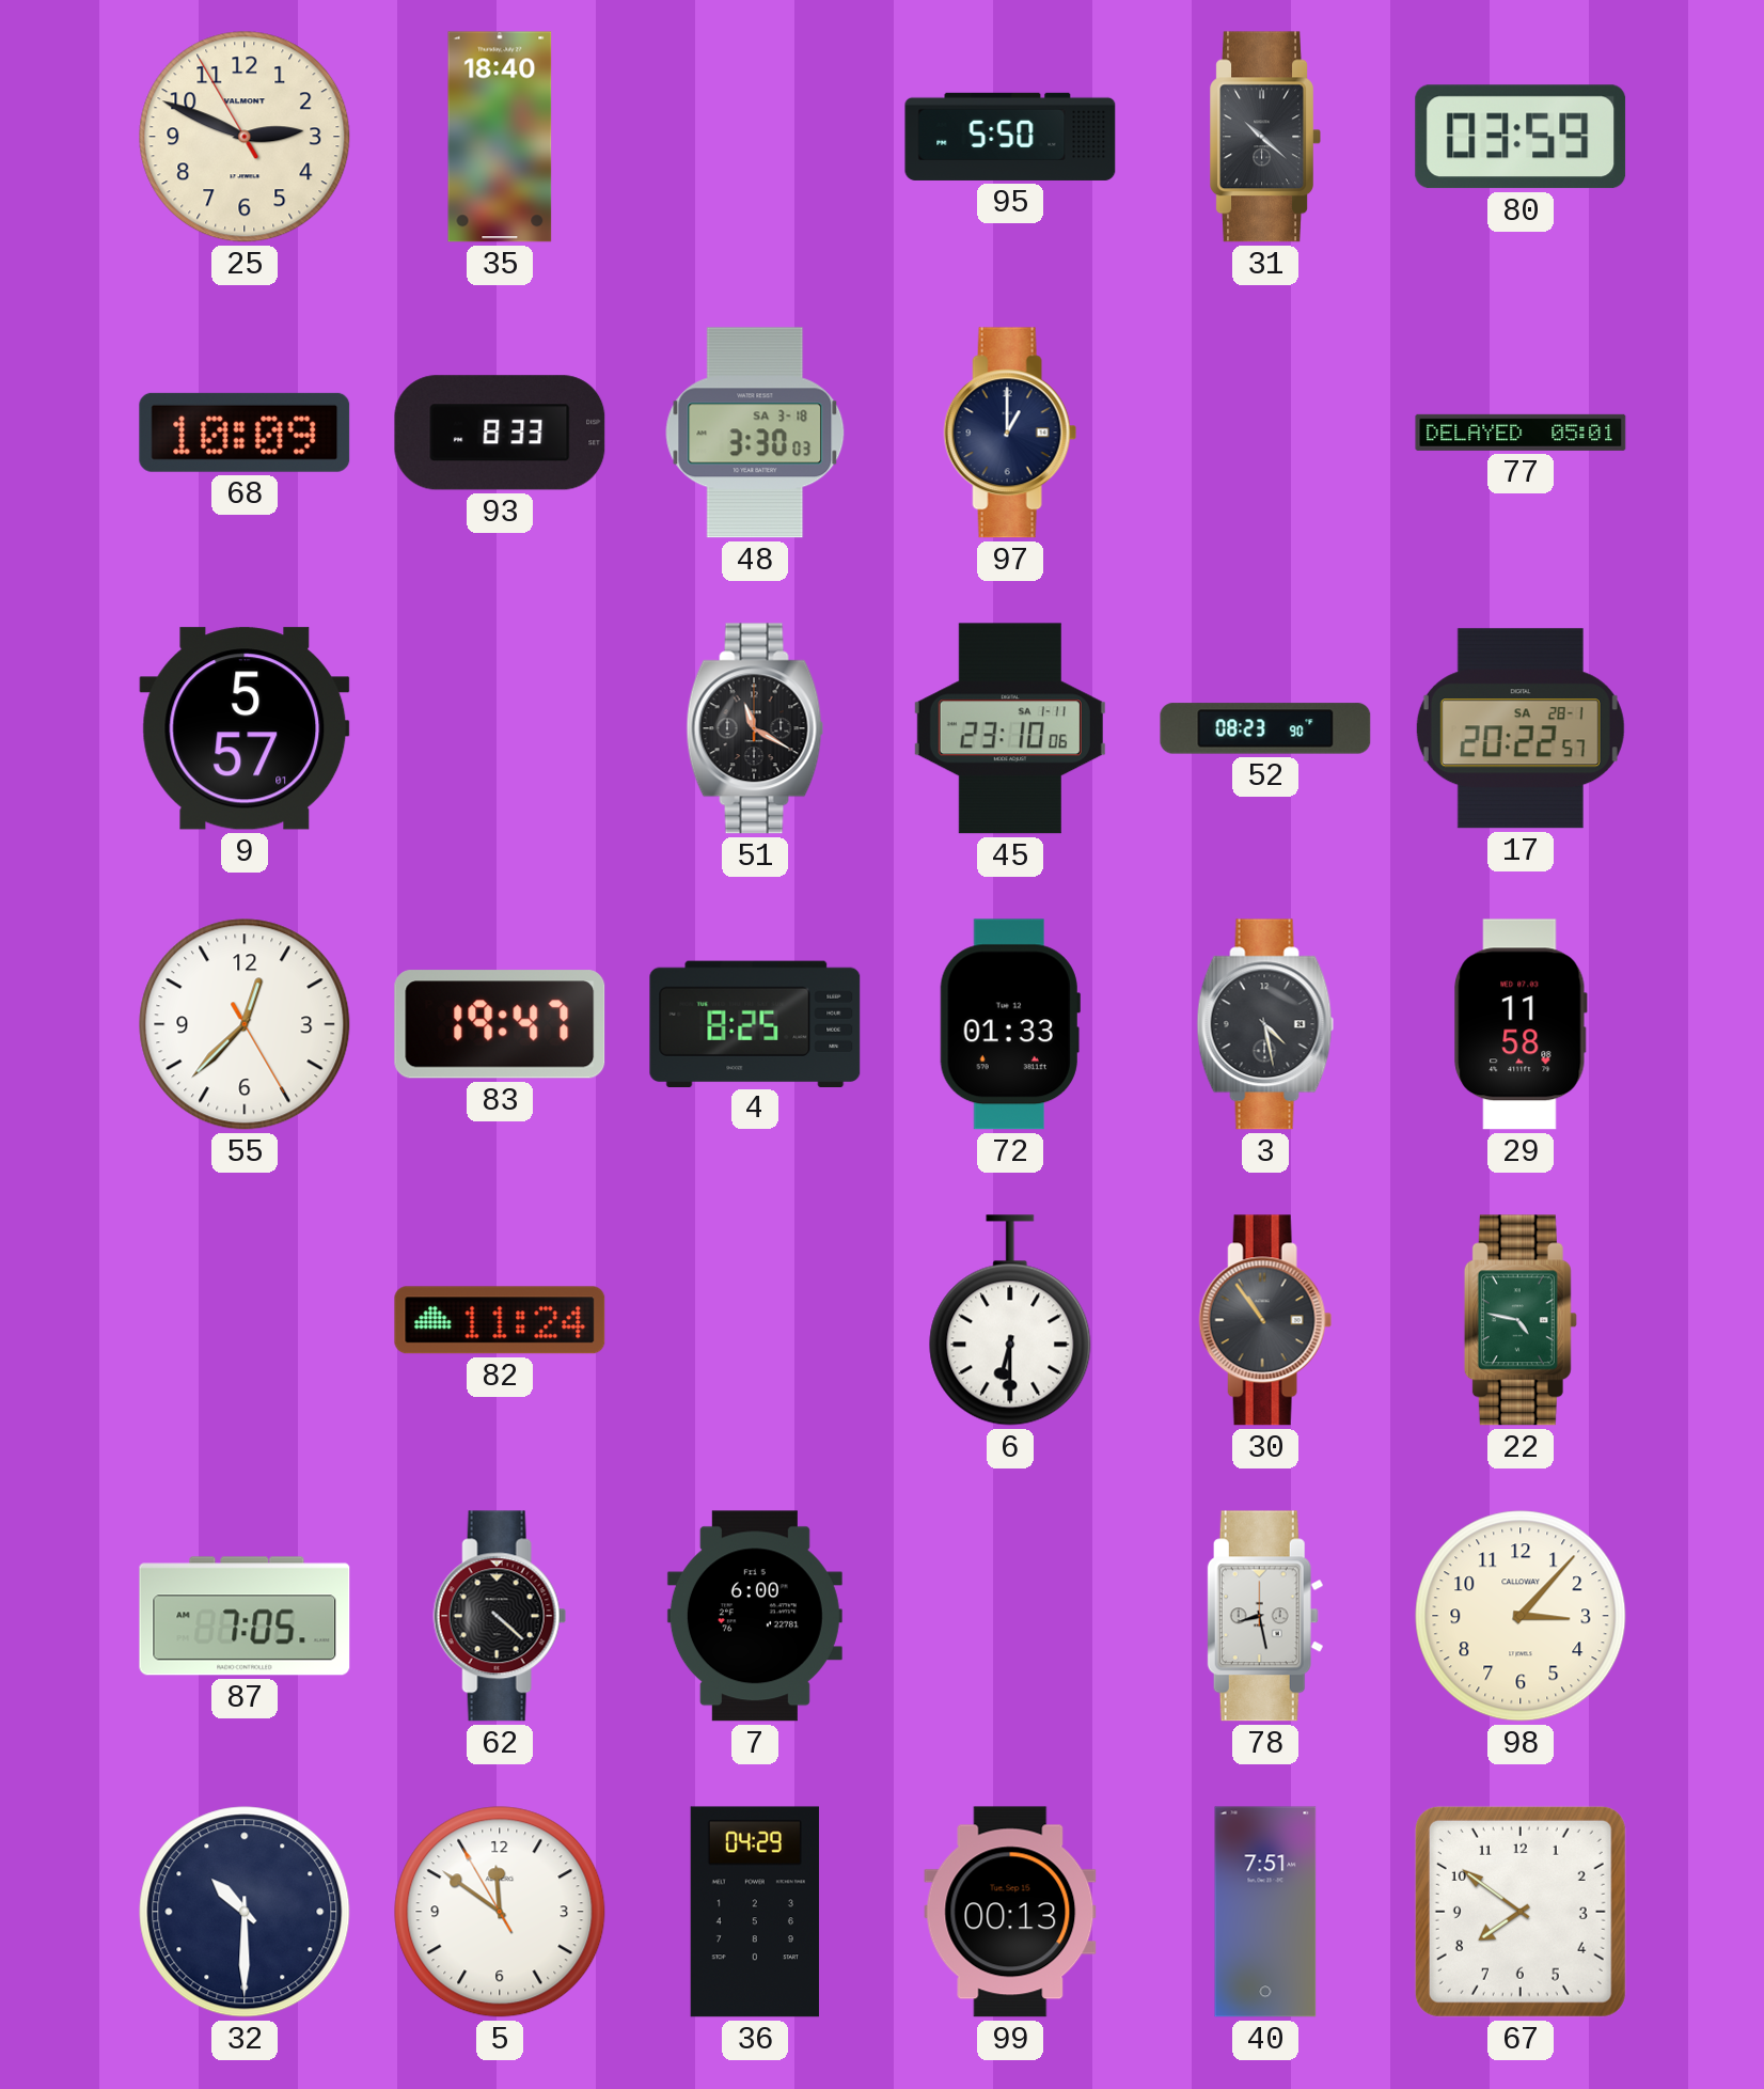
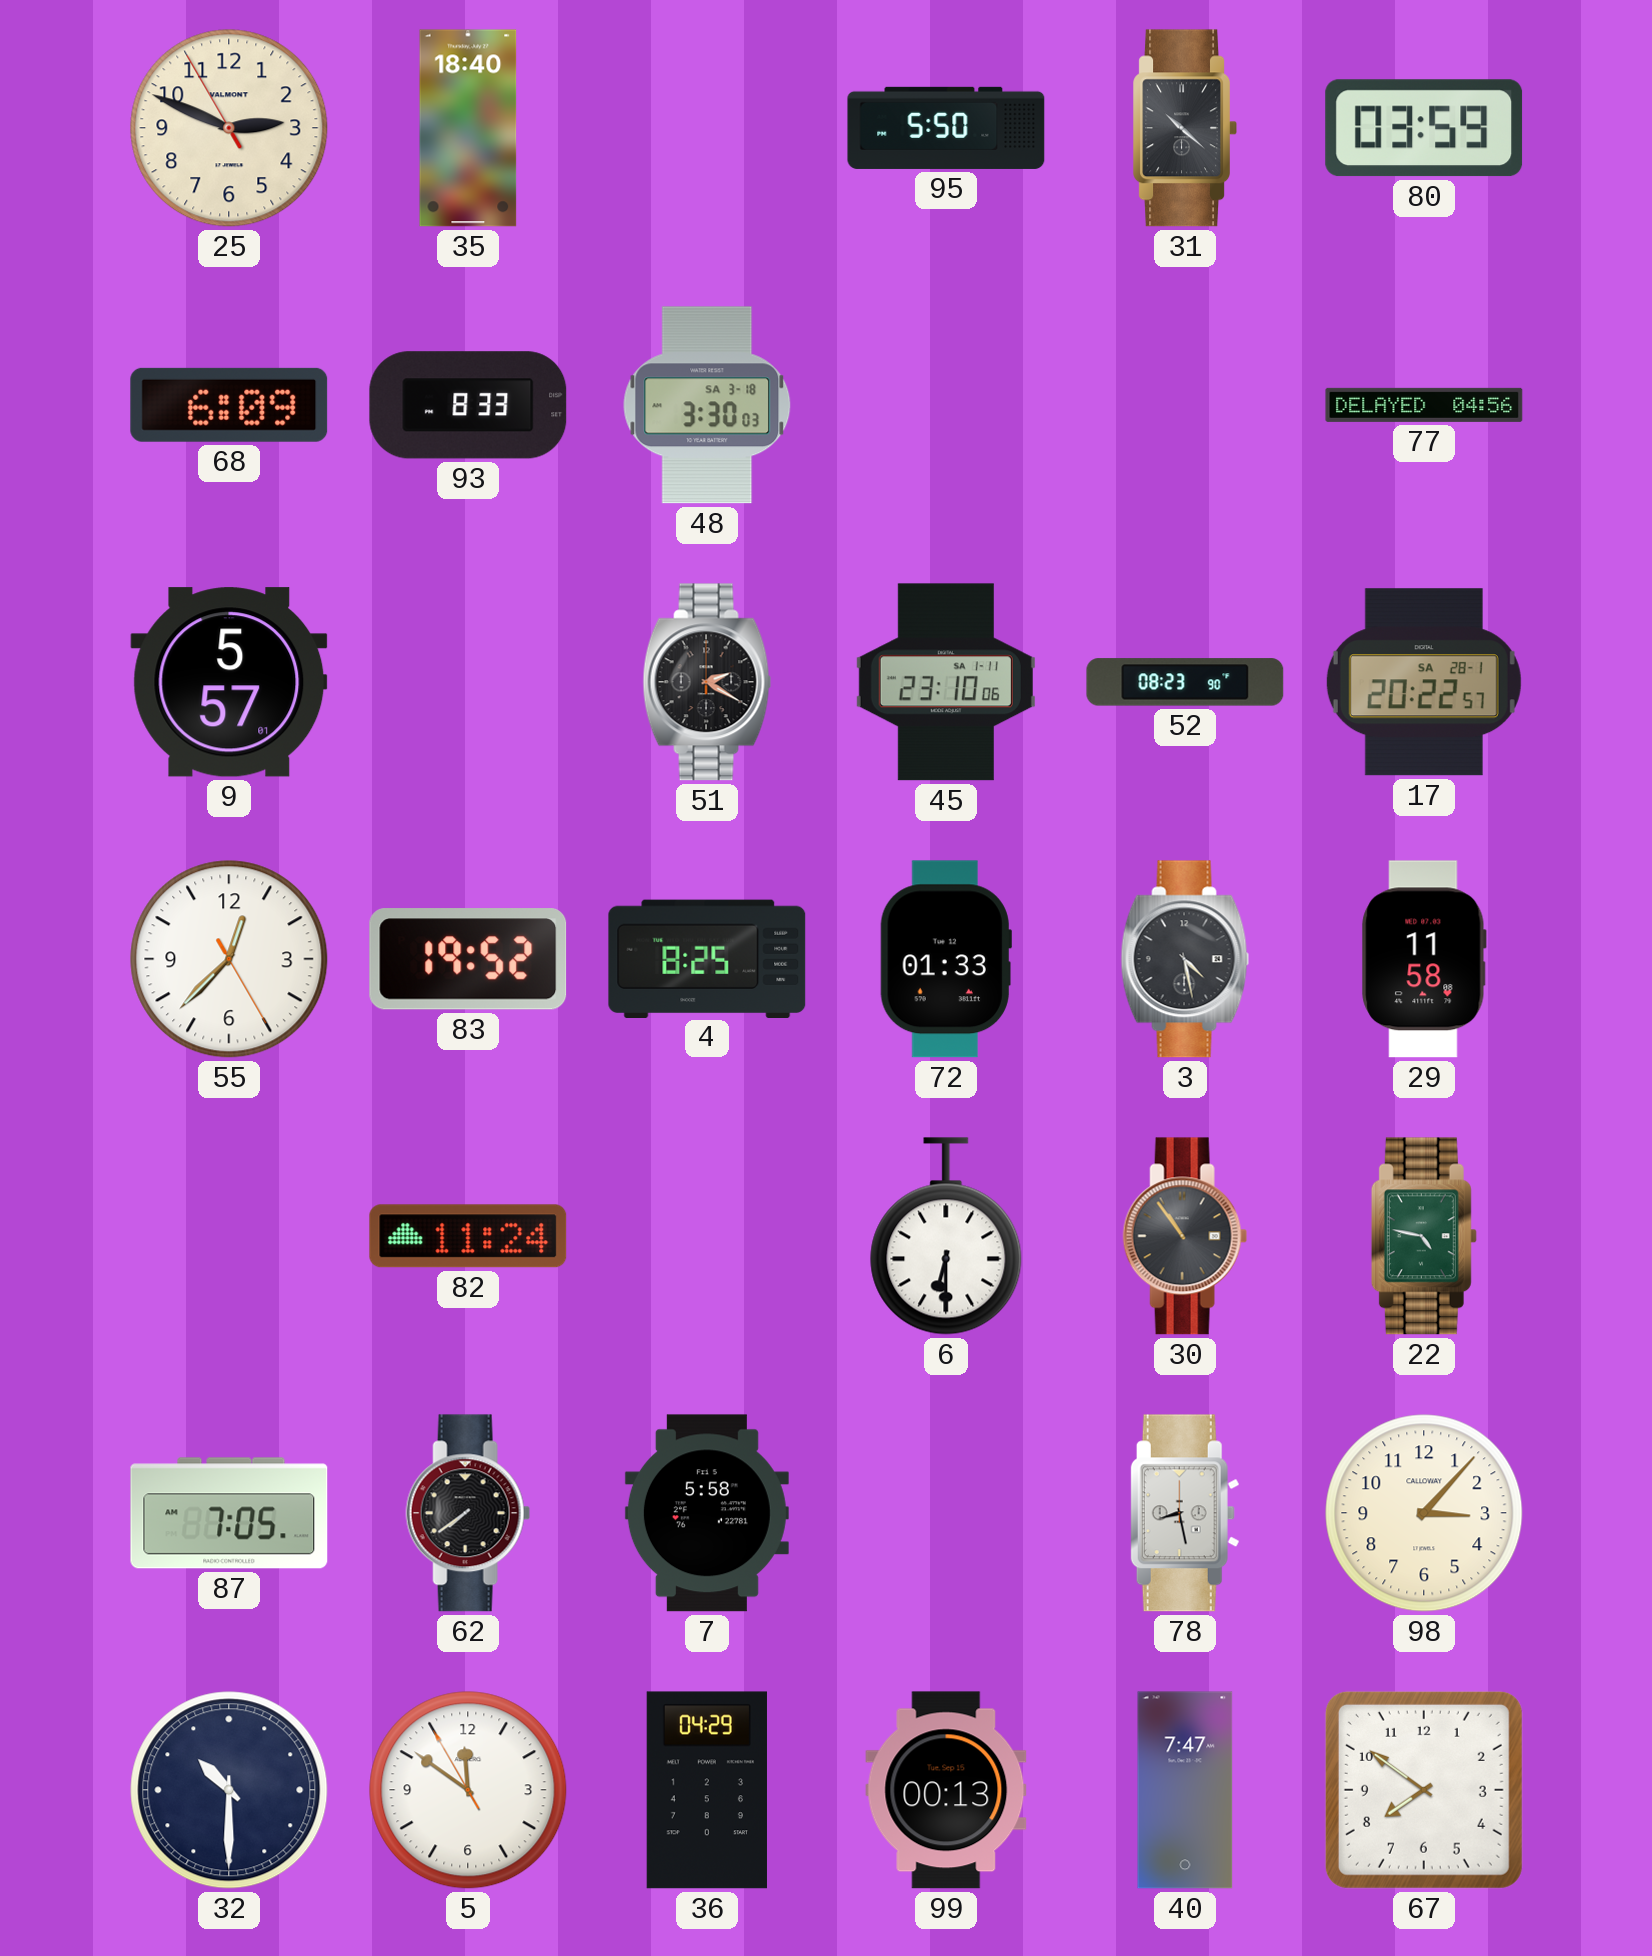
68: 10:09 -> 6:09
97: 1:00 -> none
77: 05:01 -> 04:56
51: 11:20 -> 2:20
83: 19:47 -> 19:52
62: 4:22 -> 7:39
7: 6:00 -> 5:58
40: 7:51 -> 7:47
